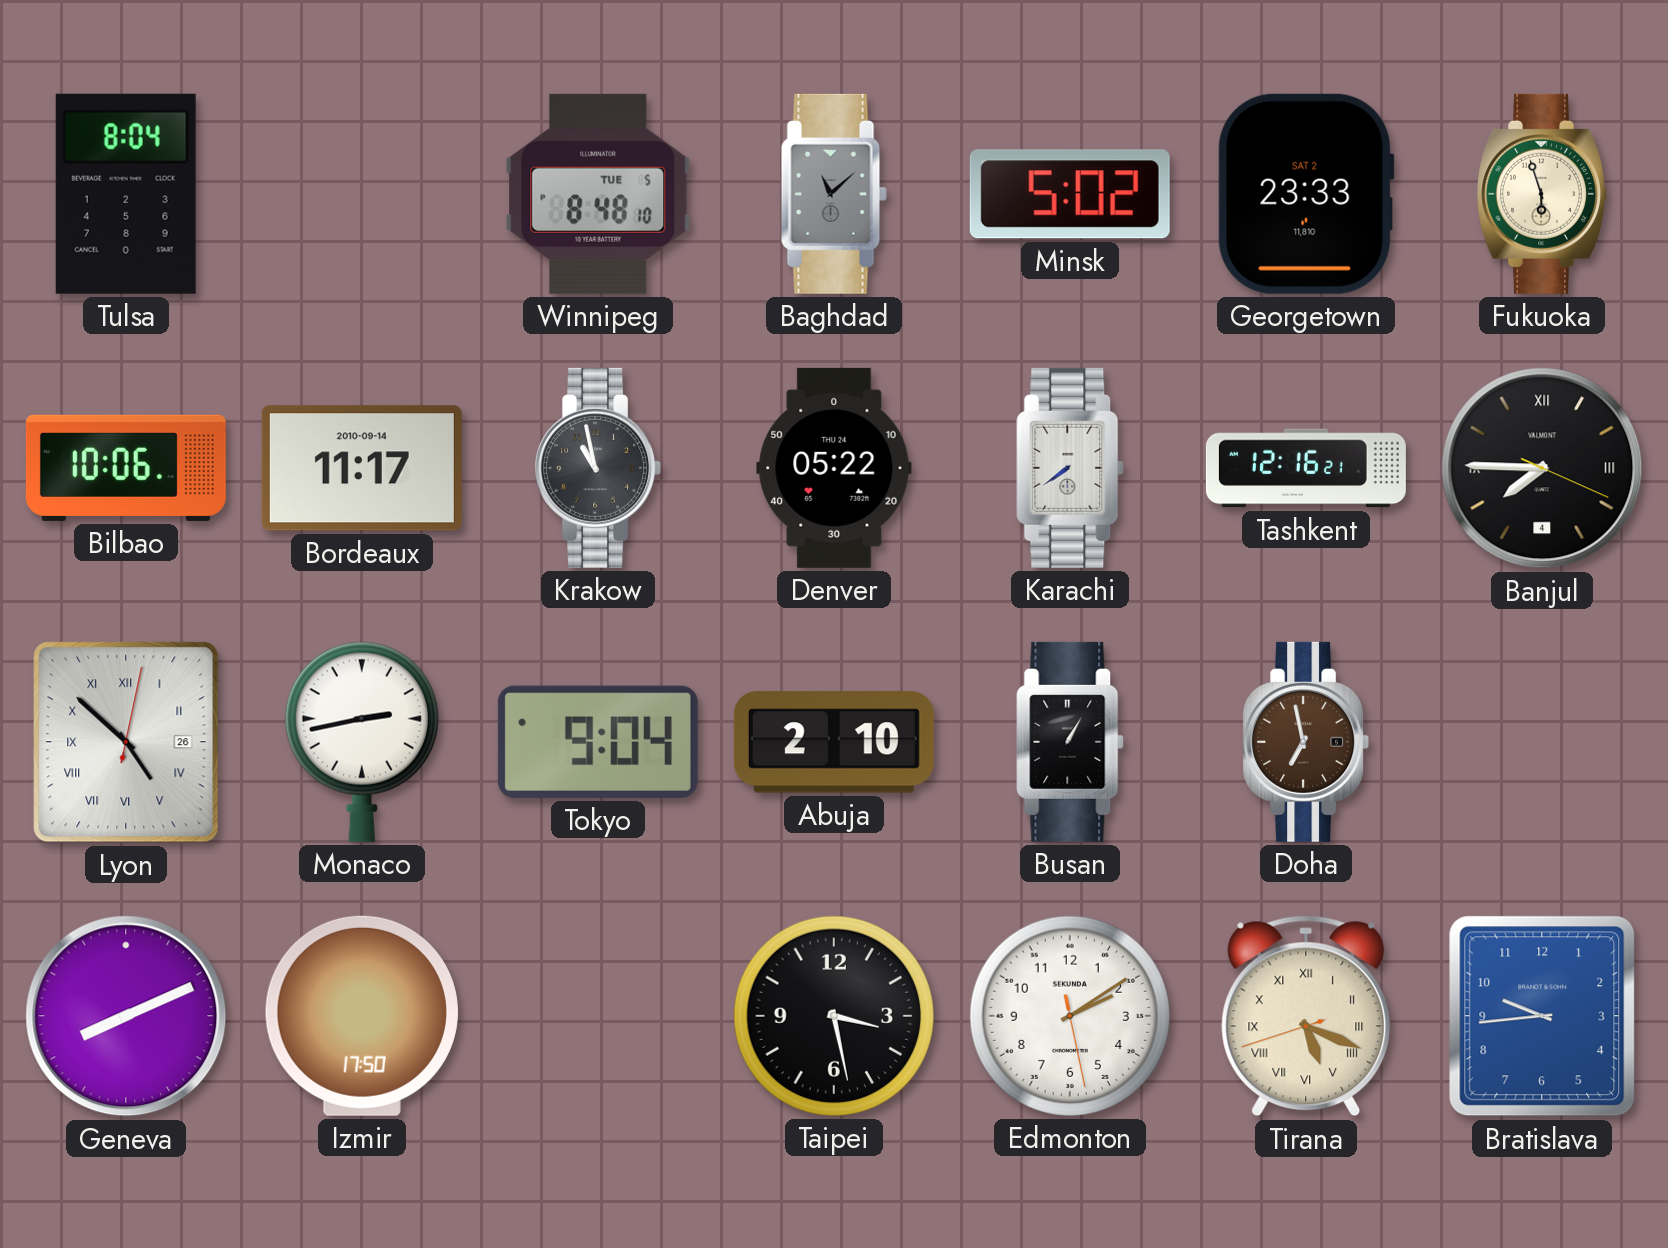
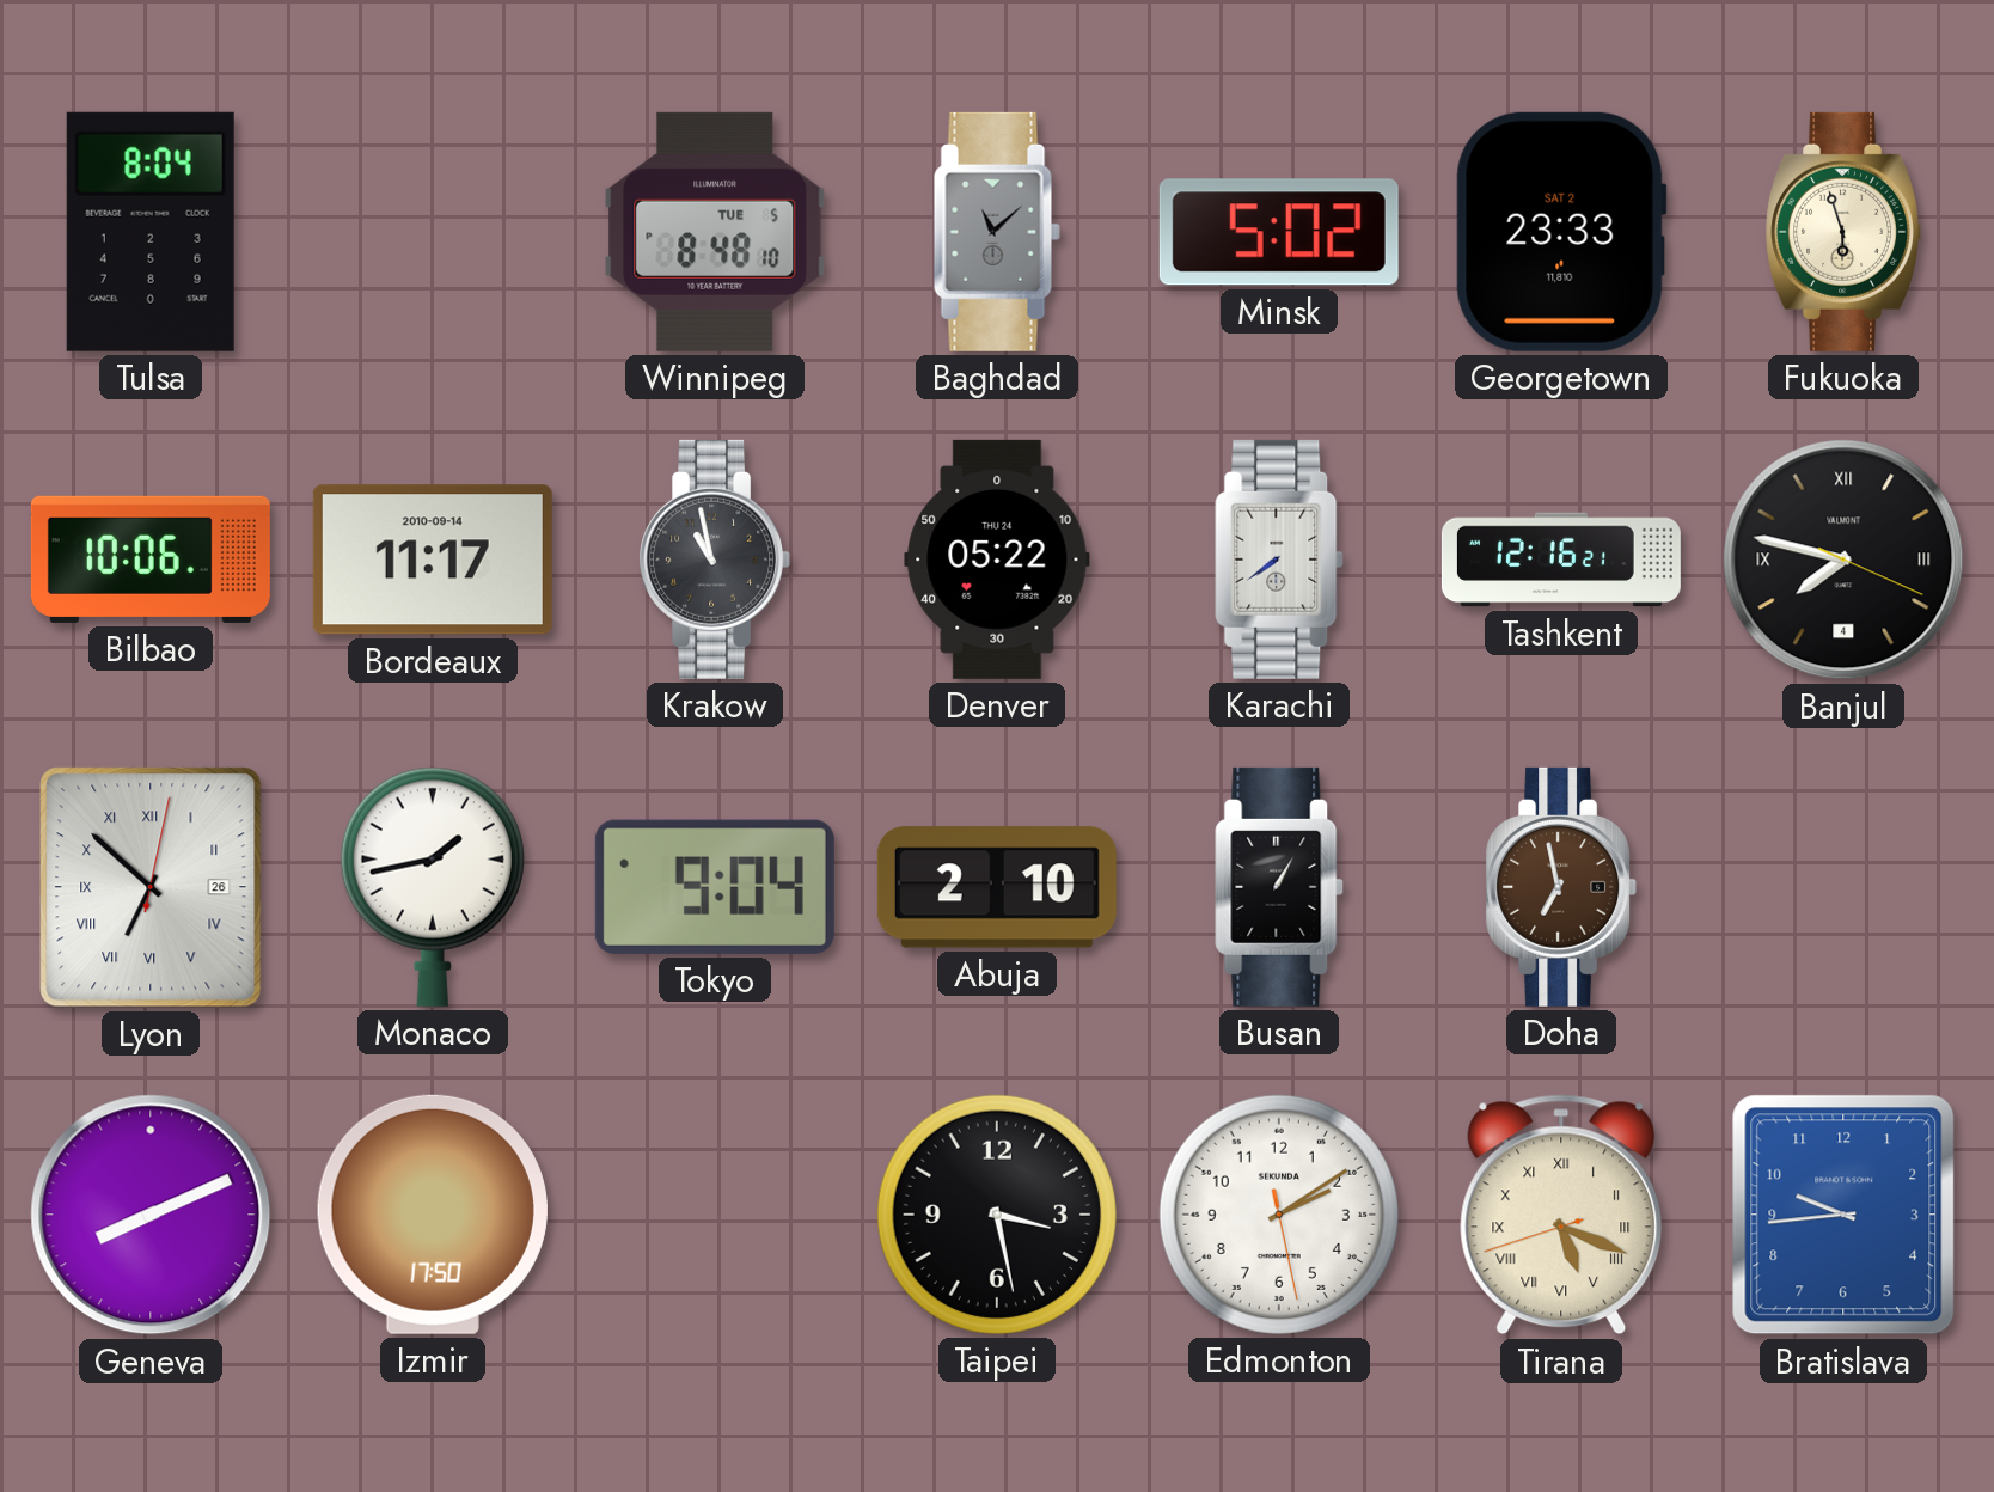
Banjul: 7:45 -> 7:47
Lyon: 4:52 -> 6:52
Monaco: 2:43 -> 1:43
